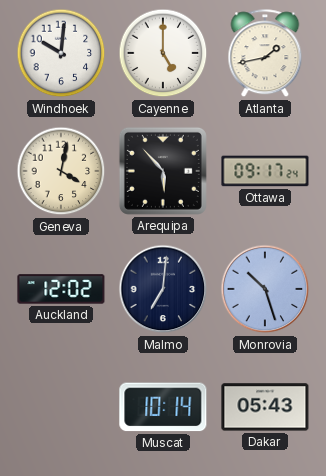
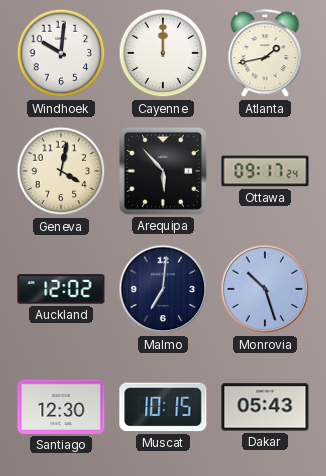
Cayenne: 5:00 -> 12:00
Santiago: none -> 12:30
Muscat: 10:14 -> 10:15
